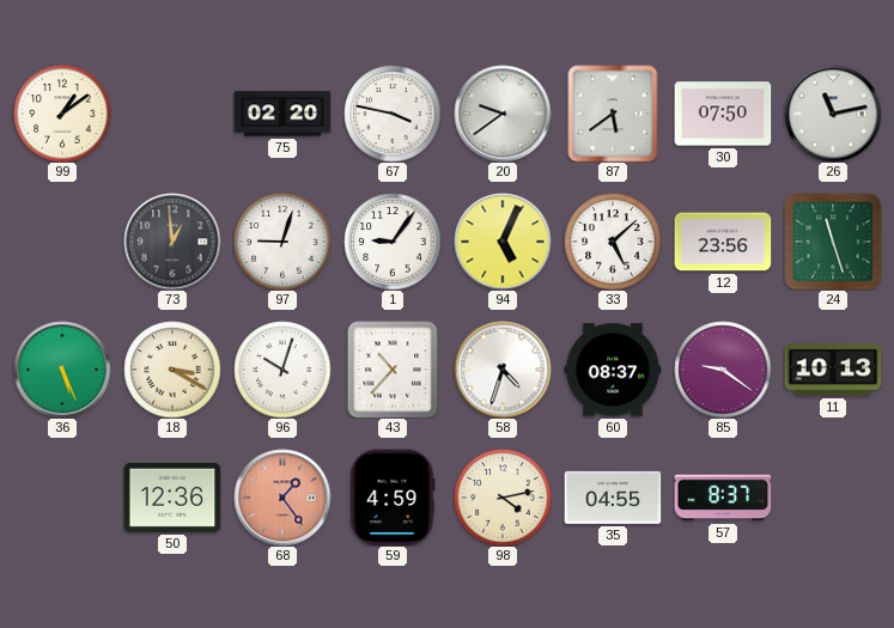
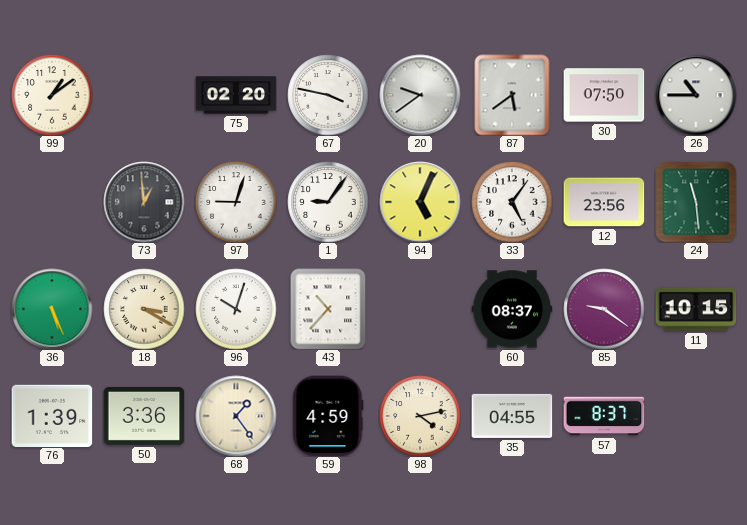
26: 11:13 -> 10:45
33: 5:08 -> 5:06
24: 11:27 -> 11:29
58: 4:33 -> none
11: 10:13 -> 10:15
76: none -> 1:39
50: 12:36 -> 3:36
68 dial: salmon -> cream
